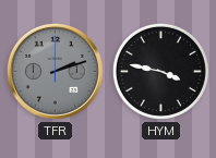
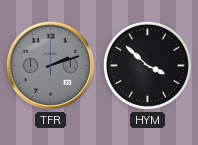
HYM: 3:47 -> 3:52
